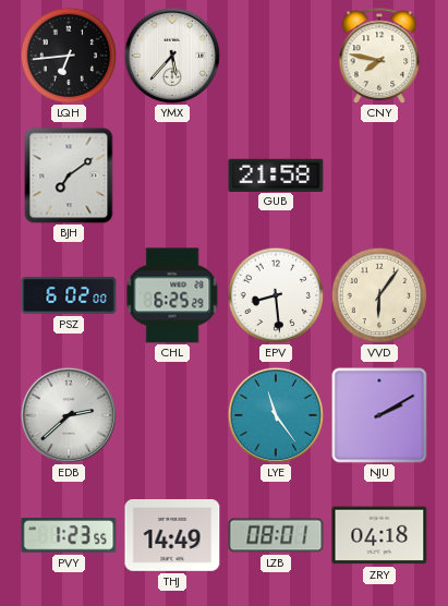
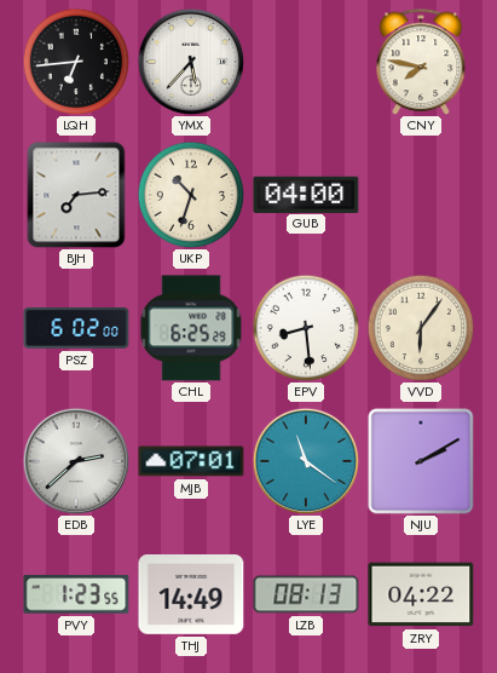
BJH: 7:09 -> 7:14
UKP: none -> 10:33
GUB: 21:58 -> 04:00
MJB: none -> 07:01
LYE: 11:24 -> 11:21
LZB: 08:01 -> 08:13
ZRY: 04:18 -> 04:22
